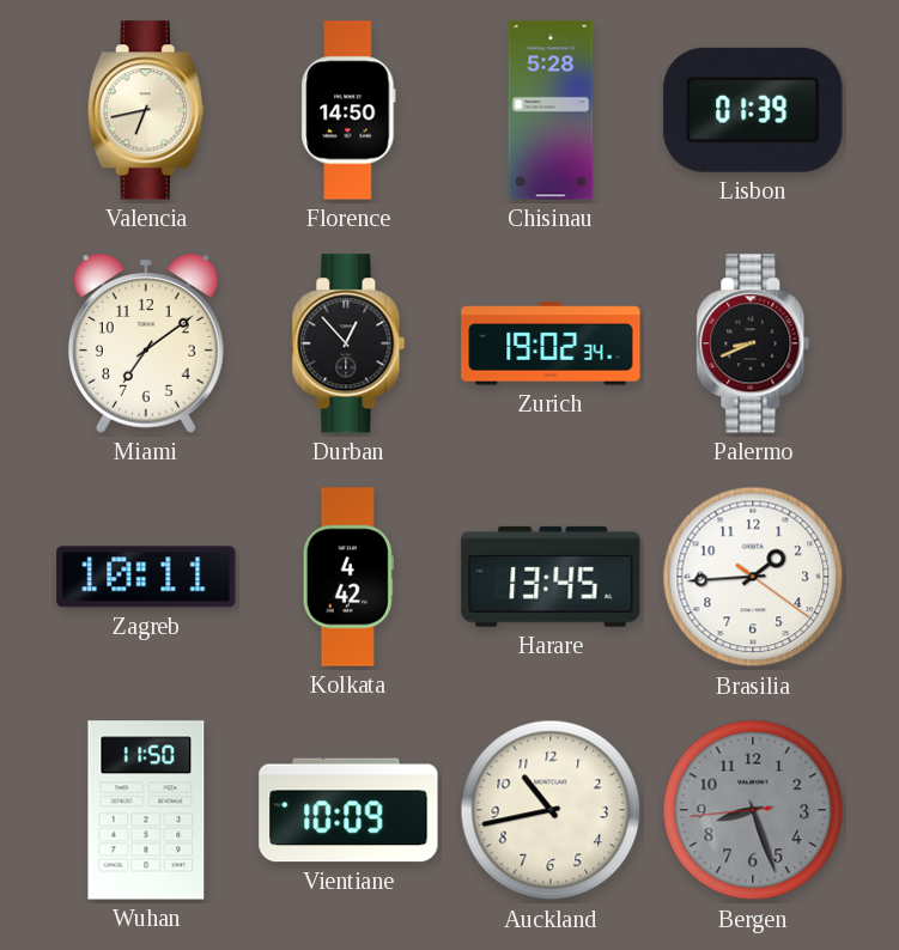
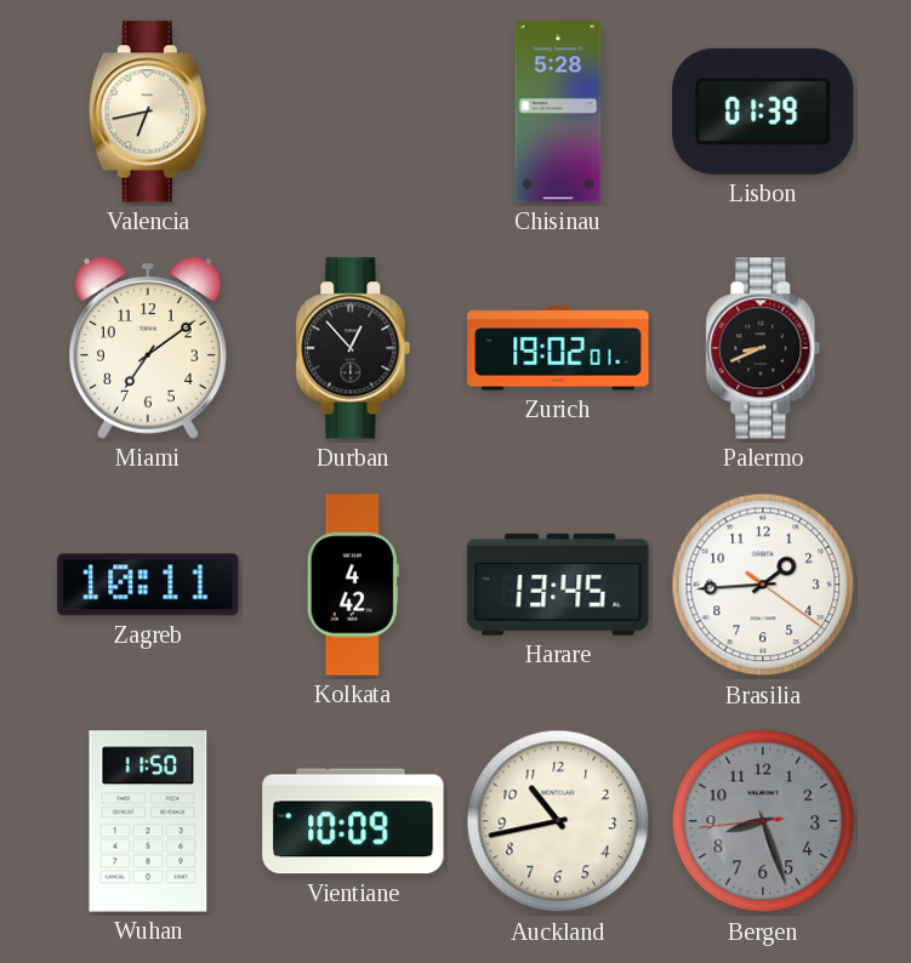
Florence: 14:50 -> none
Zurich: 19:02:34 -> 19:02:01
